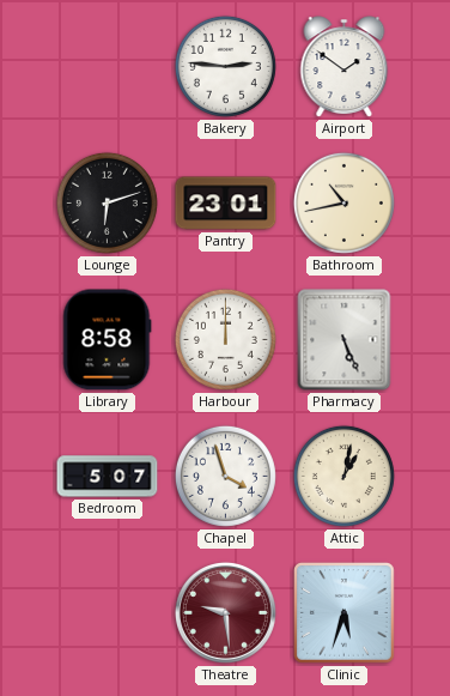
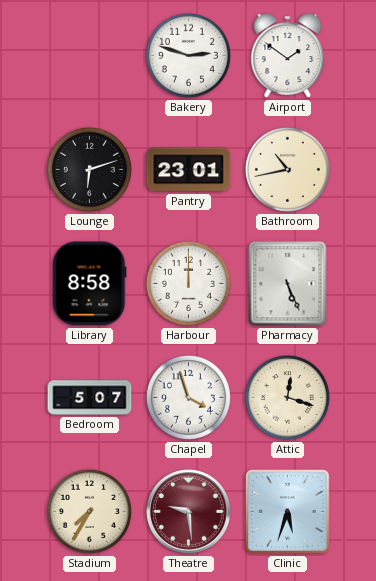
Bakery: 2:46 -> 2:48
Attic: 1:02 -> 12:18
Stadium: none -> 7:35
